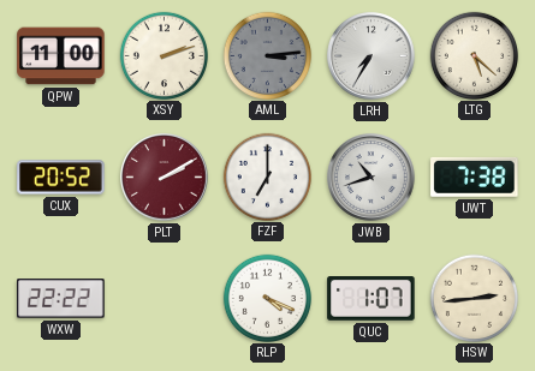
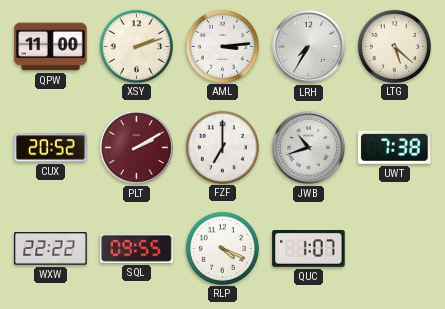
AML dial: grey -> white
SQL: none -> 09:55
HSW: 2:44 -> none
